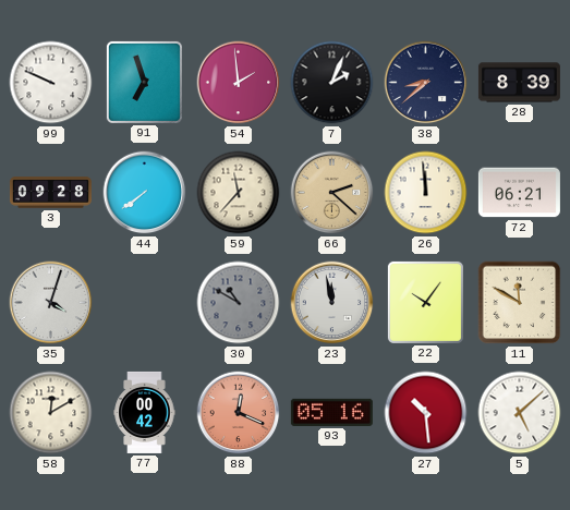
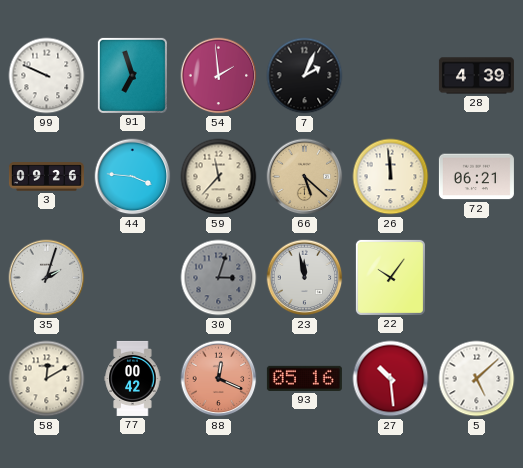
38: 8:38 -> none
28: 8:39 -> 4:39
3: 09:28 -> 09:26
44: 7:39 -> 3:46
66: 2:22 -> 5:22
35: 4:03 -> 2:03
30: 10:50 -> 3:03
11: 11:50 -> none
